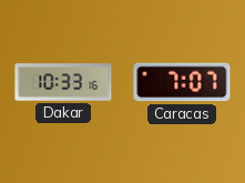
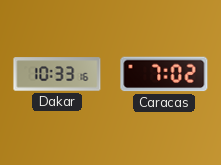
Caracas: 7:07 -> 7:02
